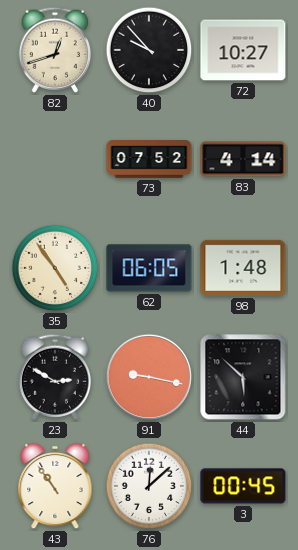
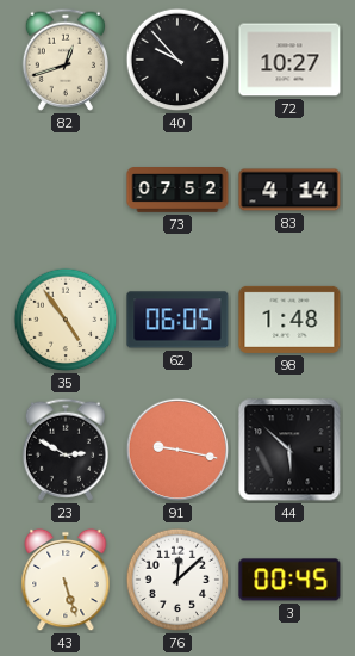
43: 10:54 -> 5:27
